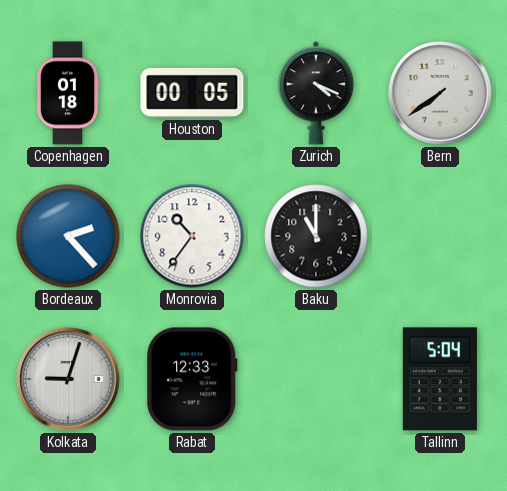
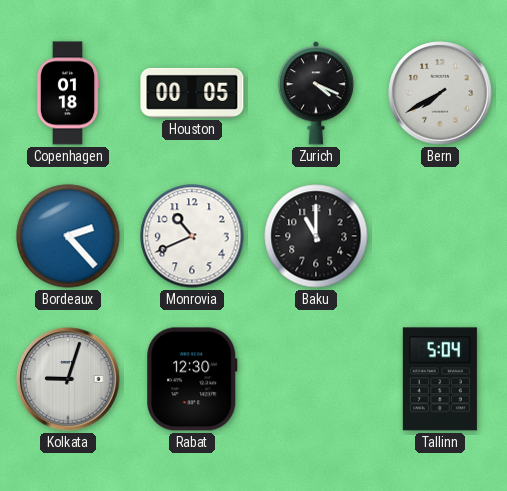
Bern: 7:39 -> 7:40
Monrovia: 10:36 -> 10:41
Rabat: 12:33 -> 12:30
